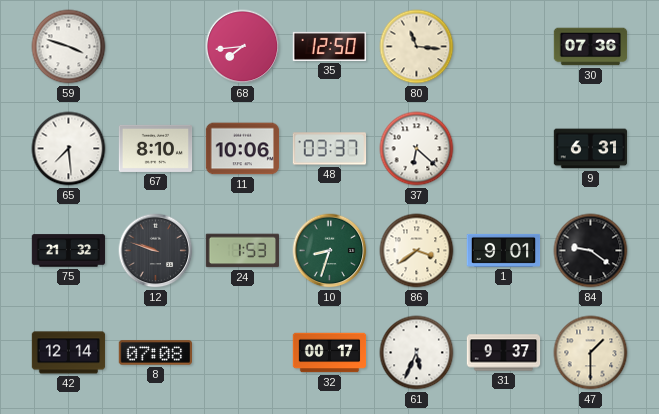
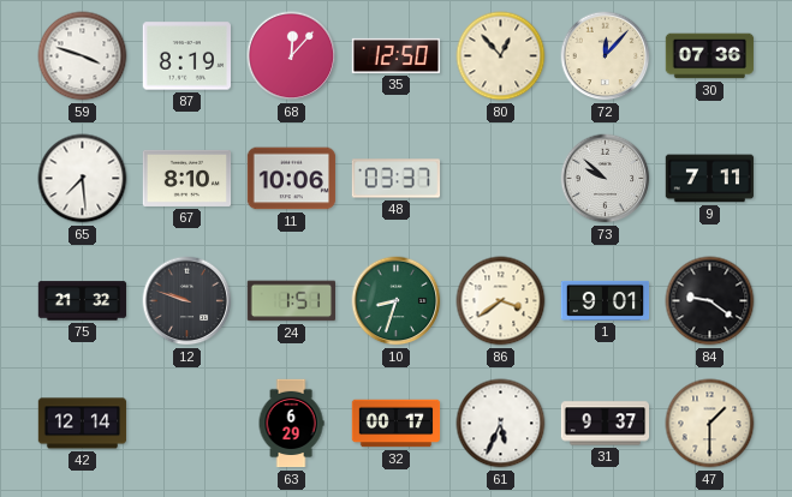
87: none -> 8:19
68: 7:44 -> 12:07
80: 11:16 -> 12:53
72: none -> 12:07
37: 6:22 -> none
73: none -> 9:52
9: 6:31 -> 7:11
24: 1:53 -> 1:51
8: 07:08 -> none
63: none -> 6:29
